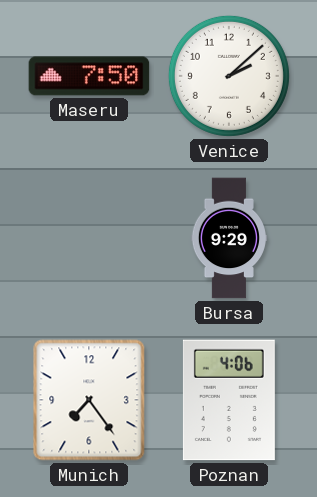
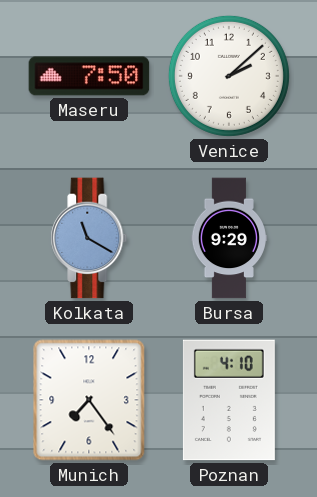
Kolkata: none -> 11:20
Poznan: 4:06 -> 4:10
